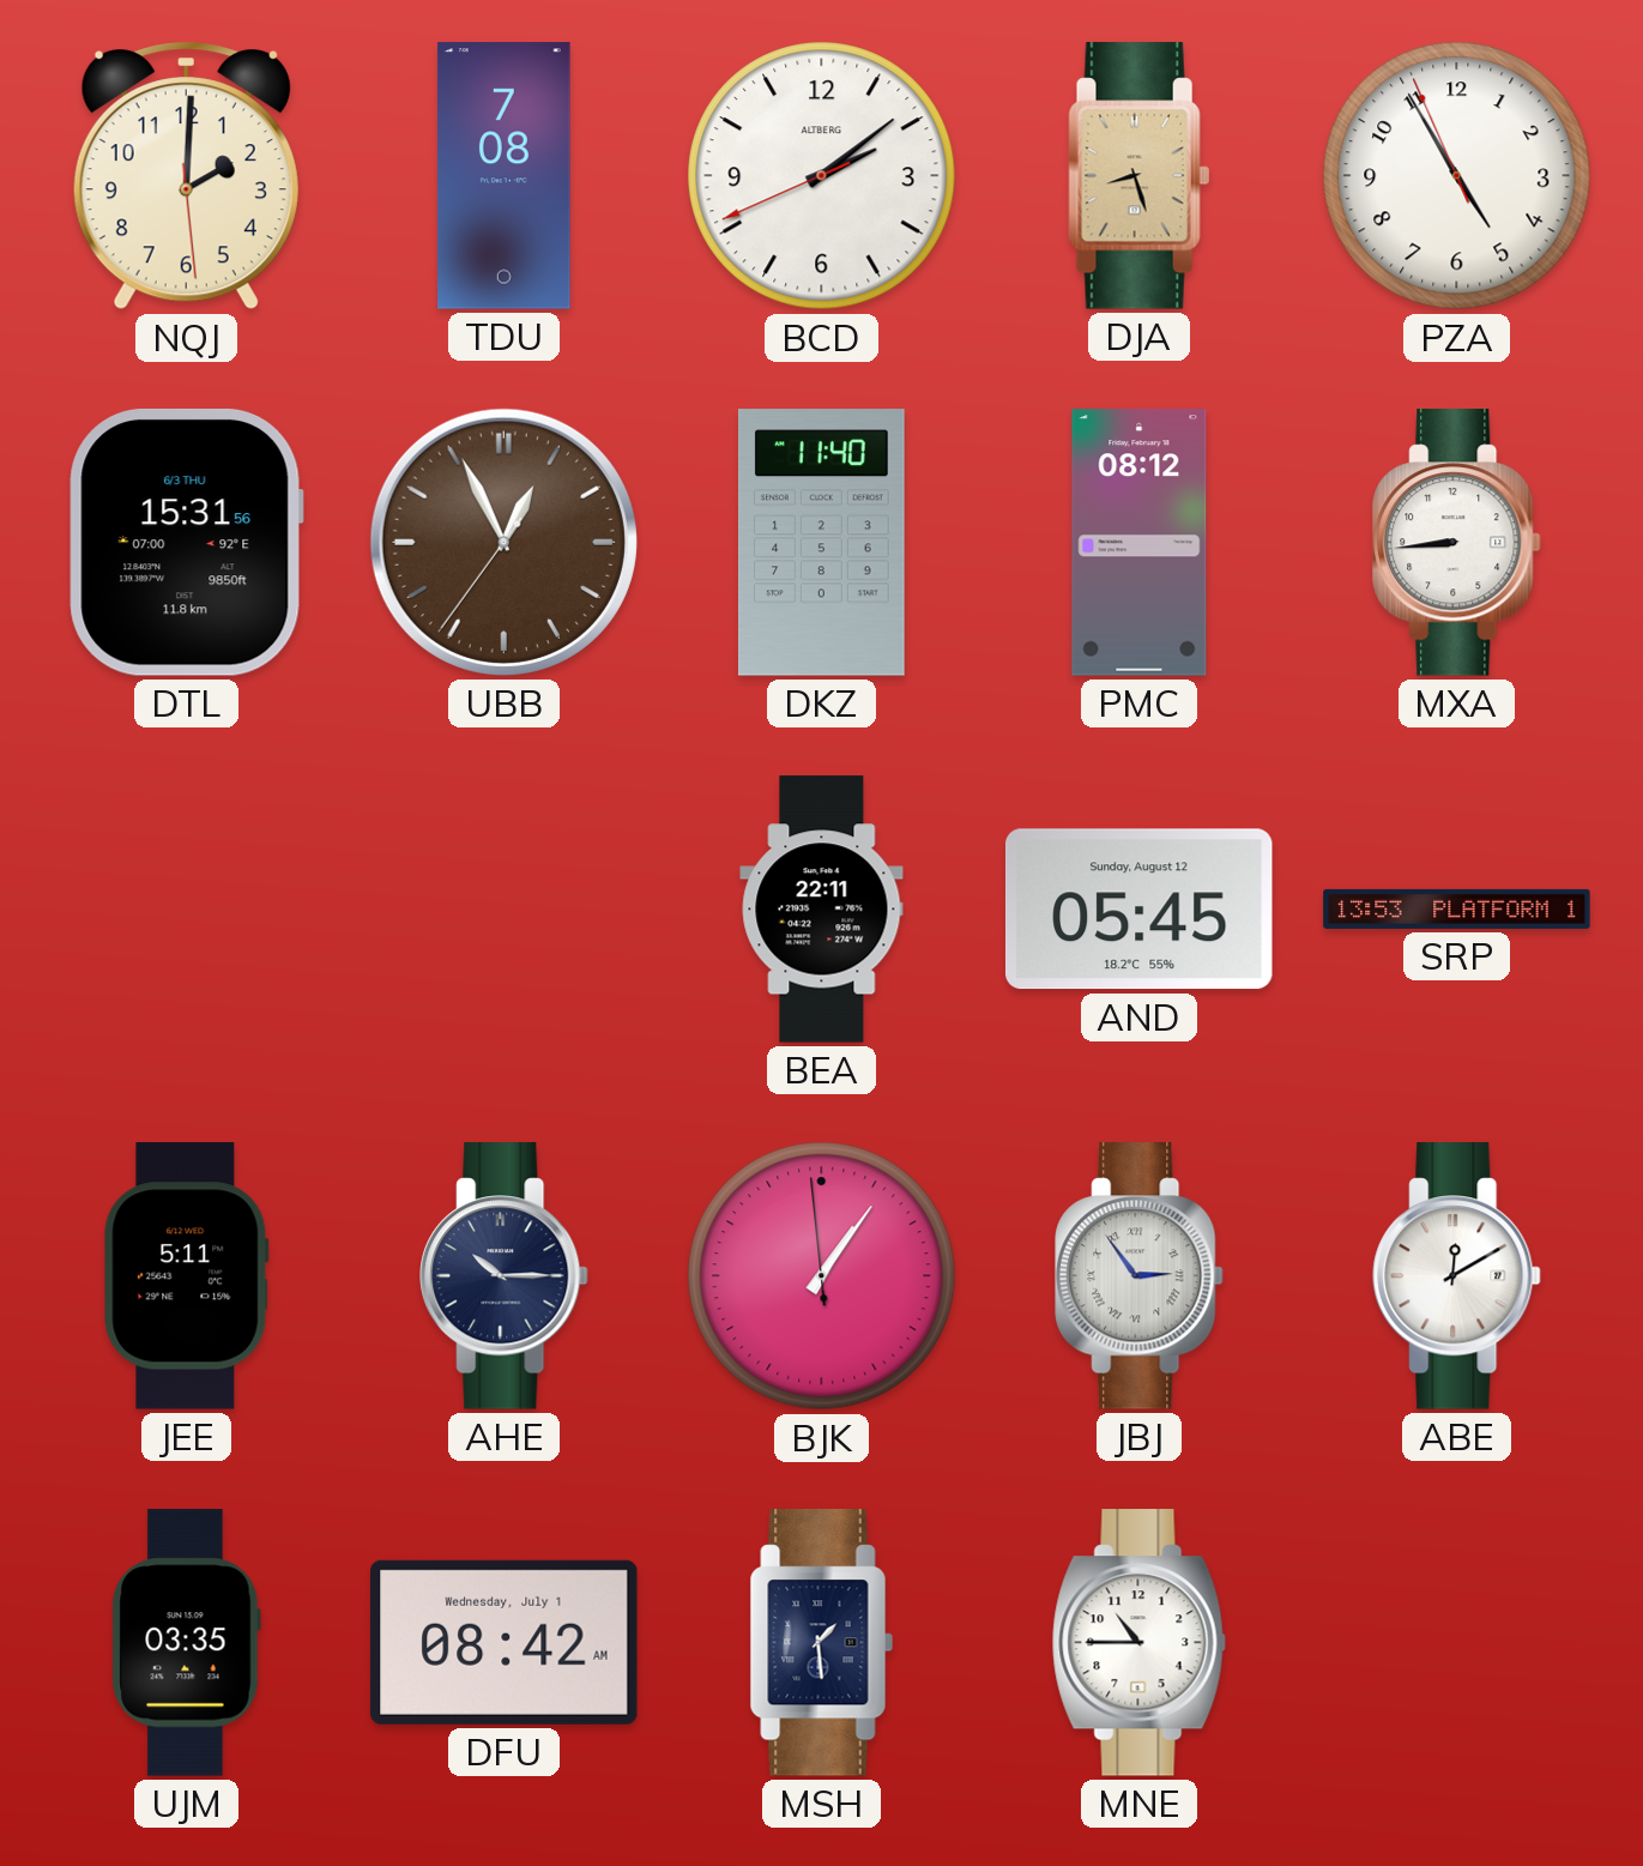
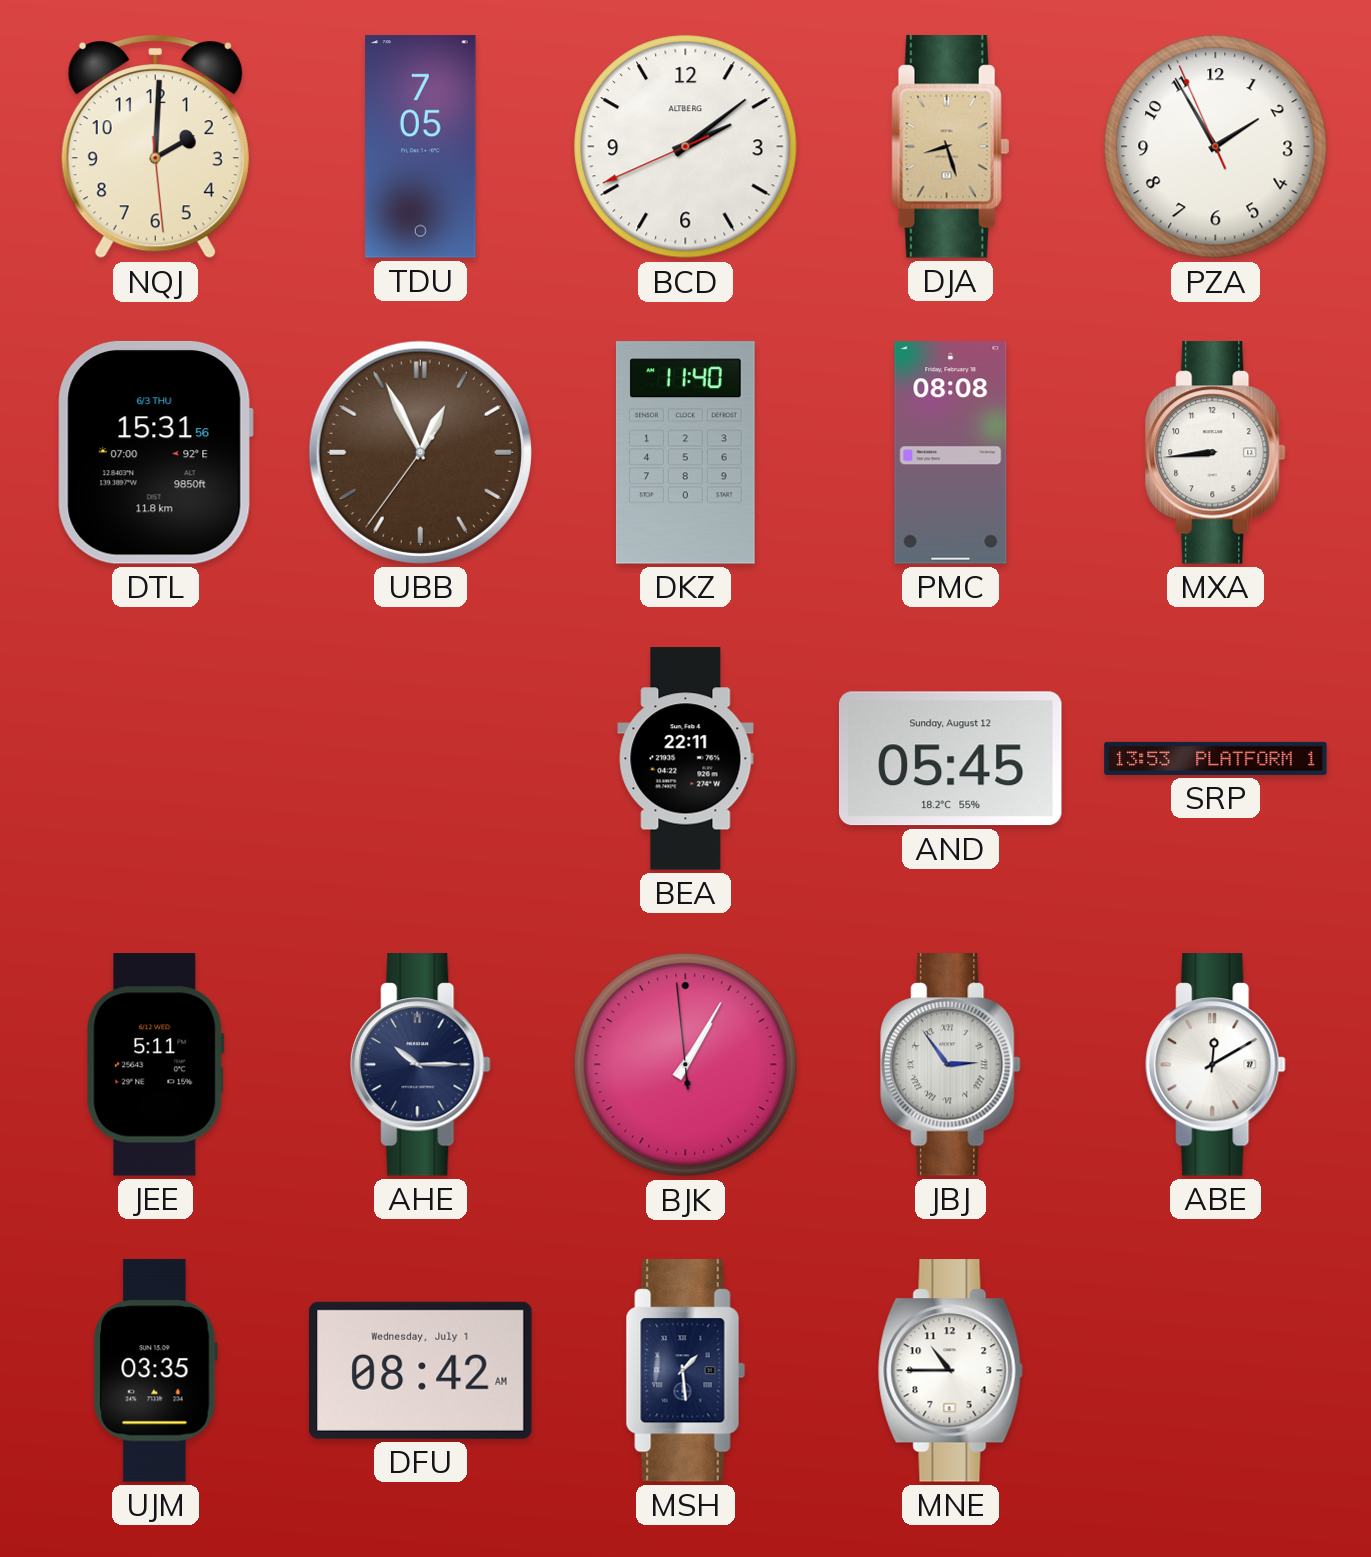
TDU: 7:08 -> 7:05
PZA: 4:54 -> 1:54
PMC: 08:12 -> 08:08
BJK: 1:05 -> 1:04
